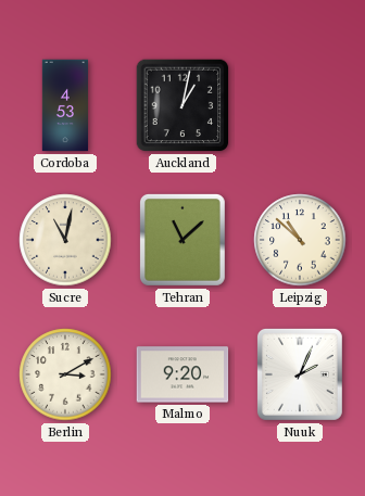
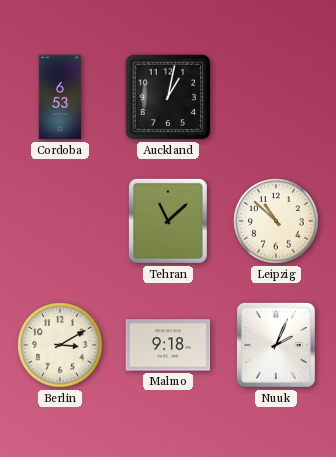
Cordoba: 4:53 -> 6:53
Sucre: 11:02 -> none
Malmo: 9:20 -> 9:18
